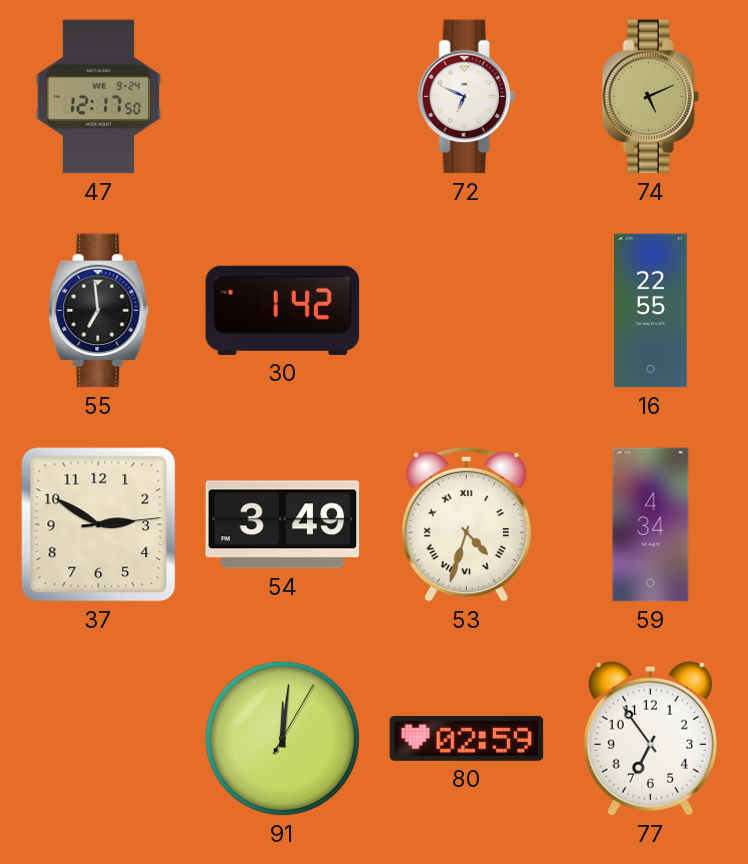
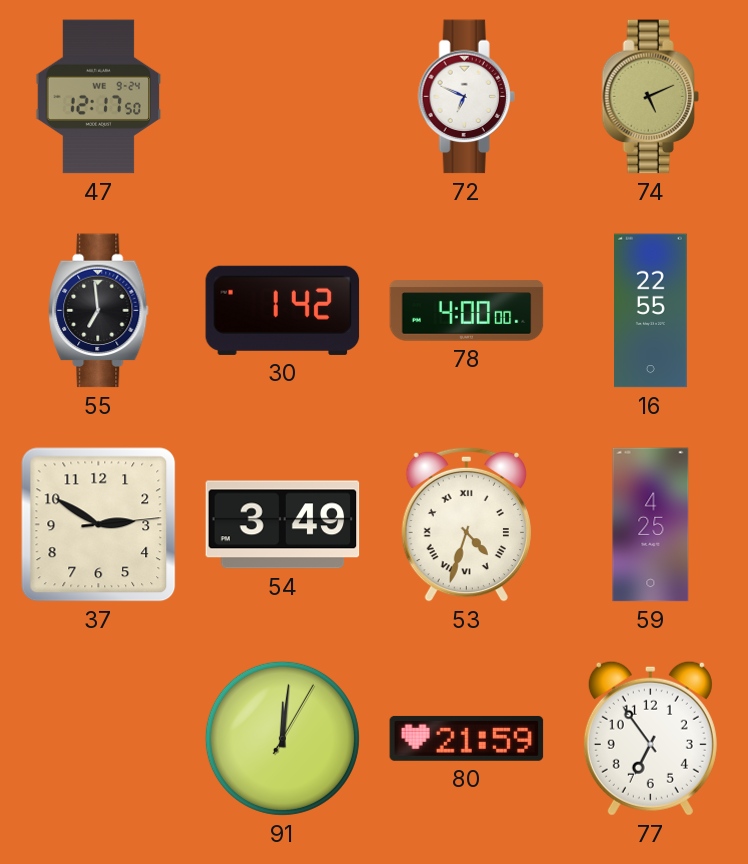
78: none -> 4:00
59: 4:34 -> 4:25
80: 02:59 -> 21:59
